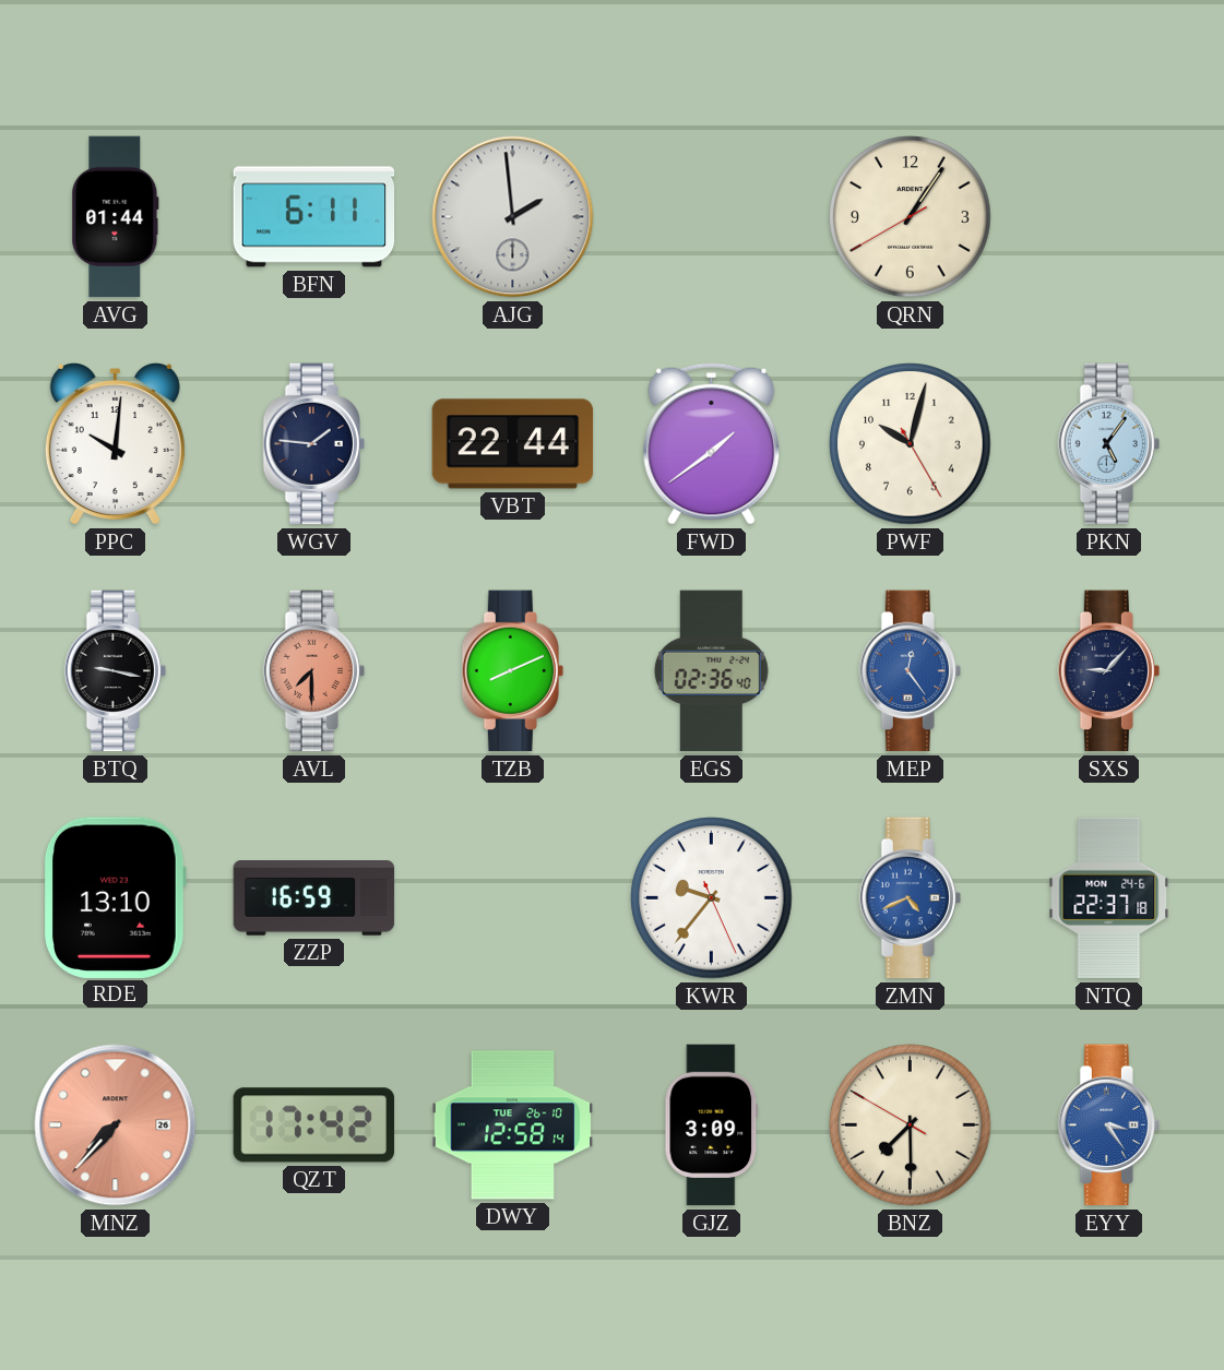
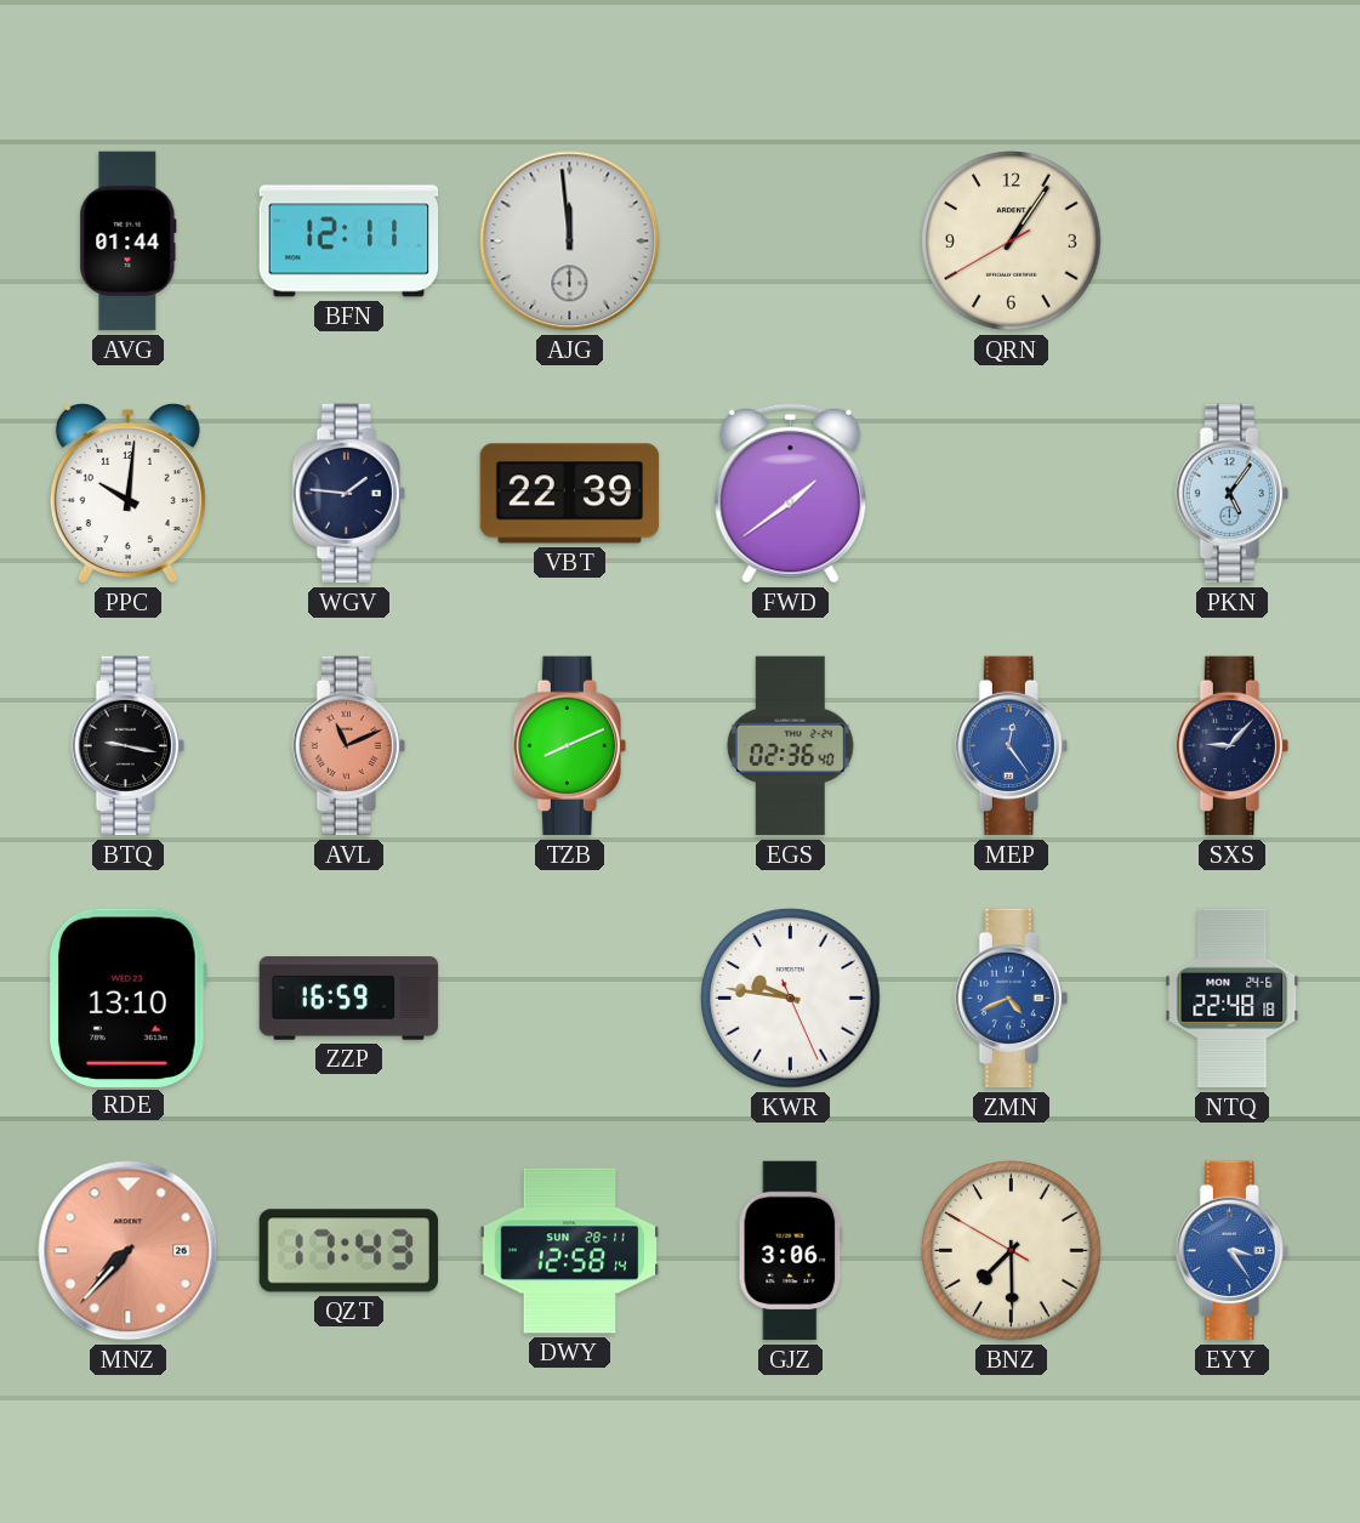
BFN: 6:11 -> 12:11
AJG: 1:59 -> 11:59
VBT: 22:44 -> 22:39
PWF: 10:02 -> none
AVL: 7:30 -> 11:11
KWR: 9:36 -> 9:46
NTQ: 22:37 -> 22:48
QZT: 17:42 -> 17:43
DWY date: TUE 26-10 -> SUN 28-11
GJZ: 3:09 -> 3:06
